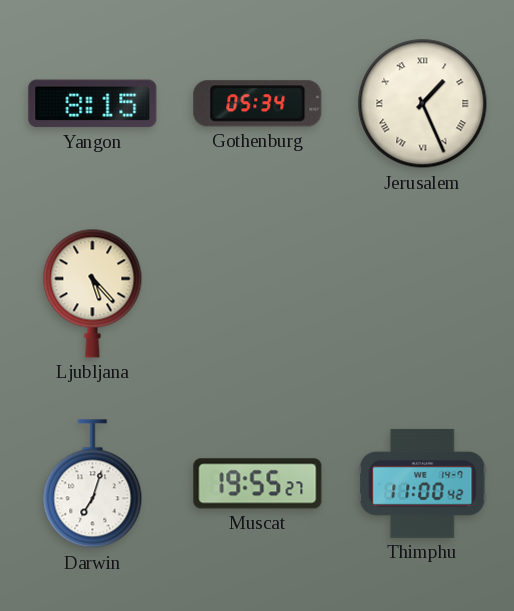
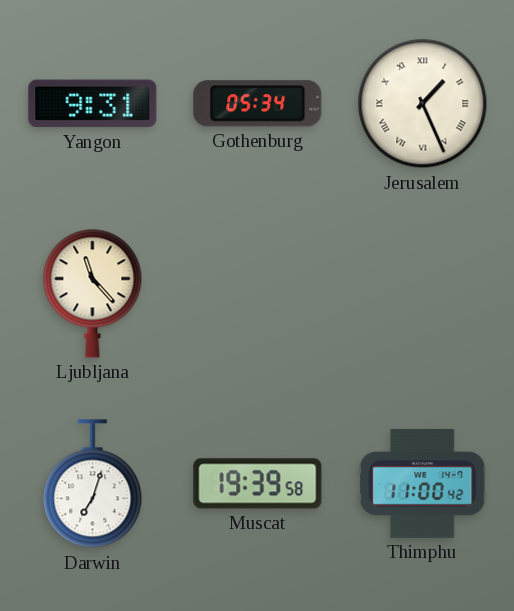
Yangon: 8:15 -> 9:31
Ljubljana: 5:23 -> 11:23
Muscat: 19:55 -> 19:39
